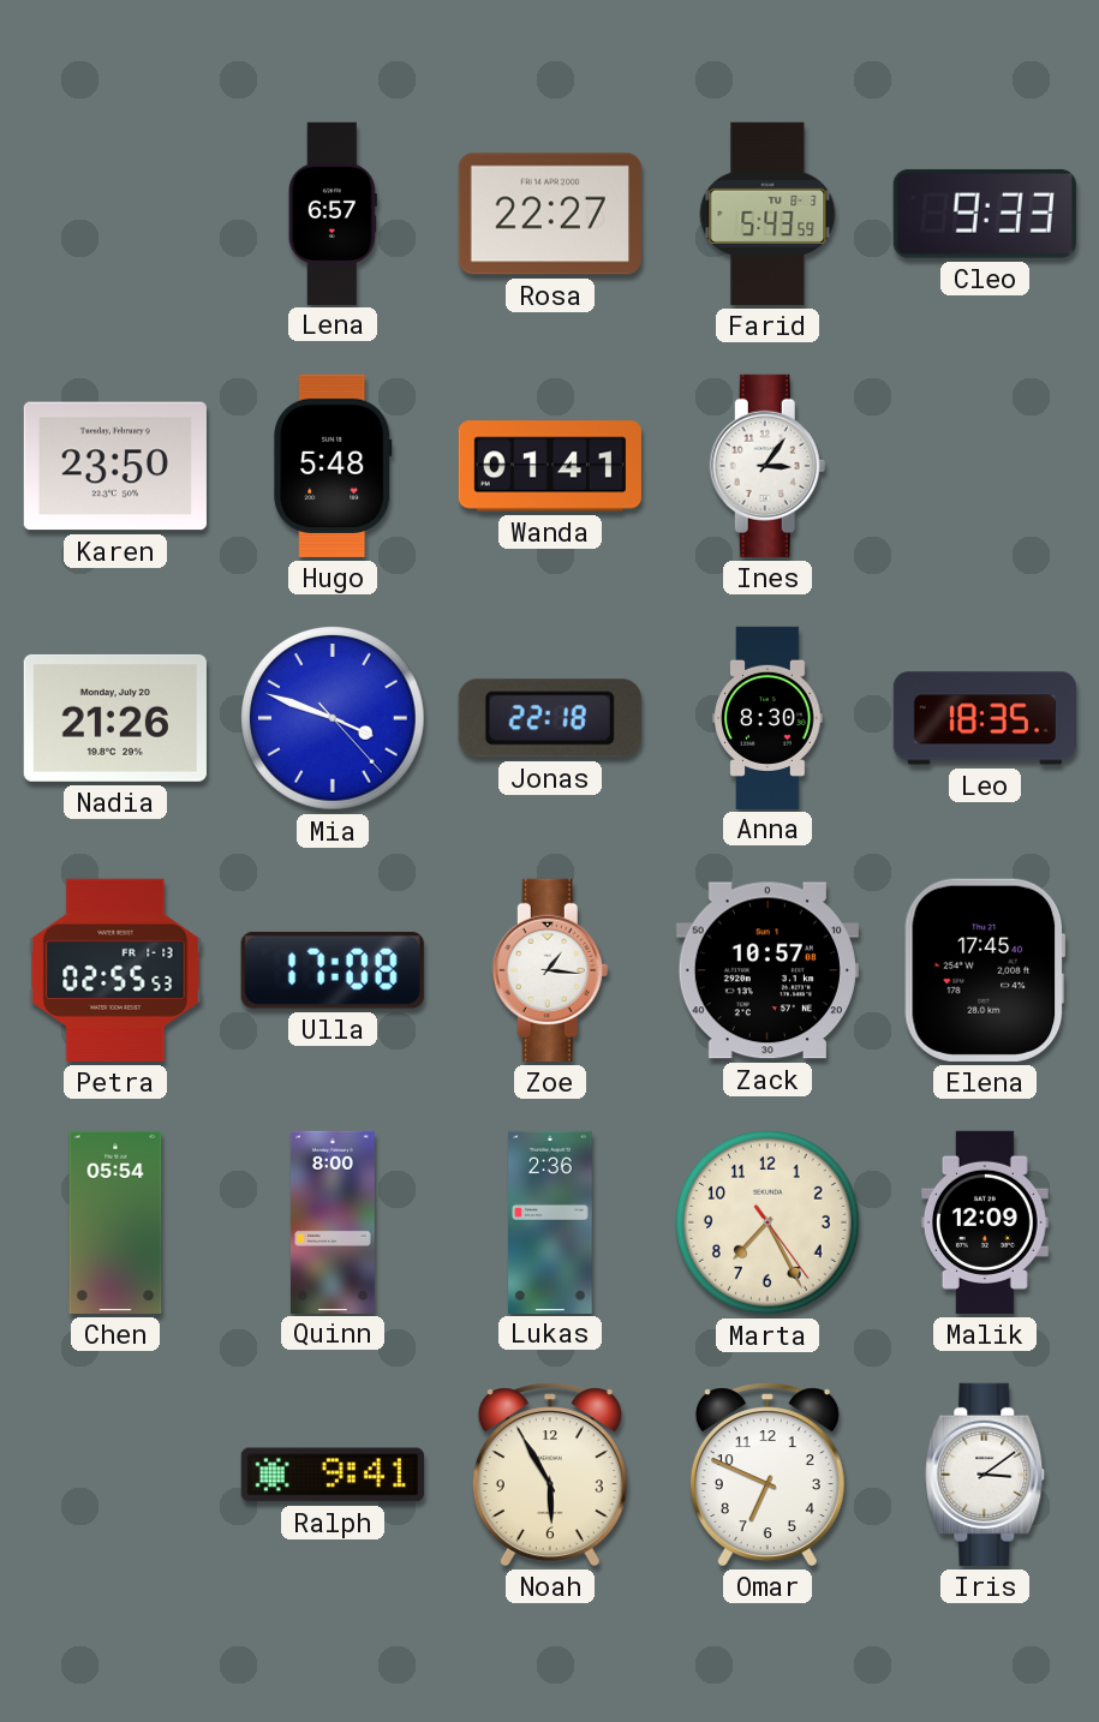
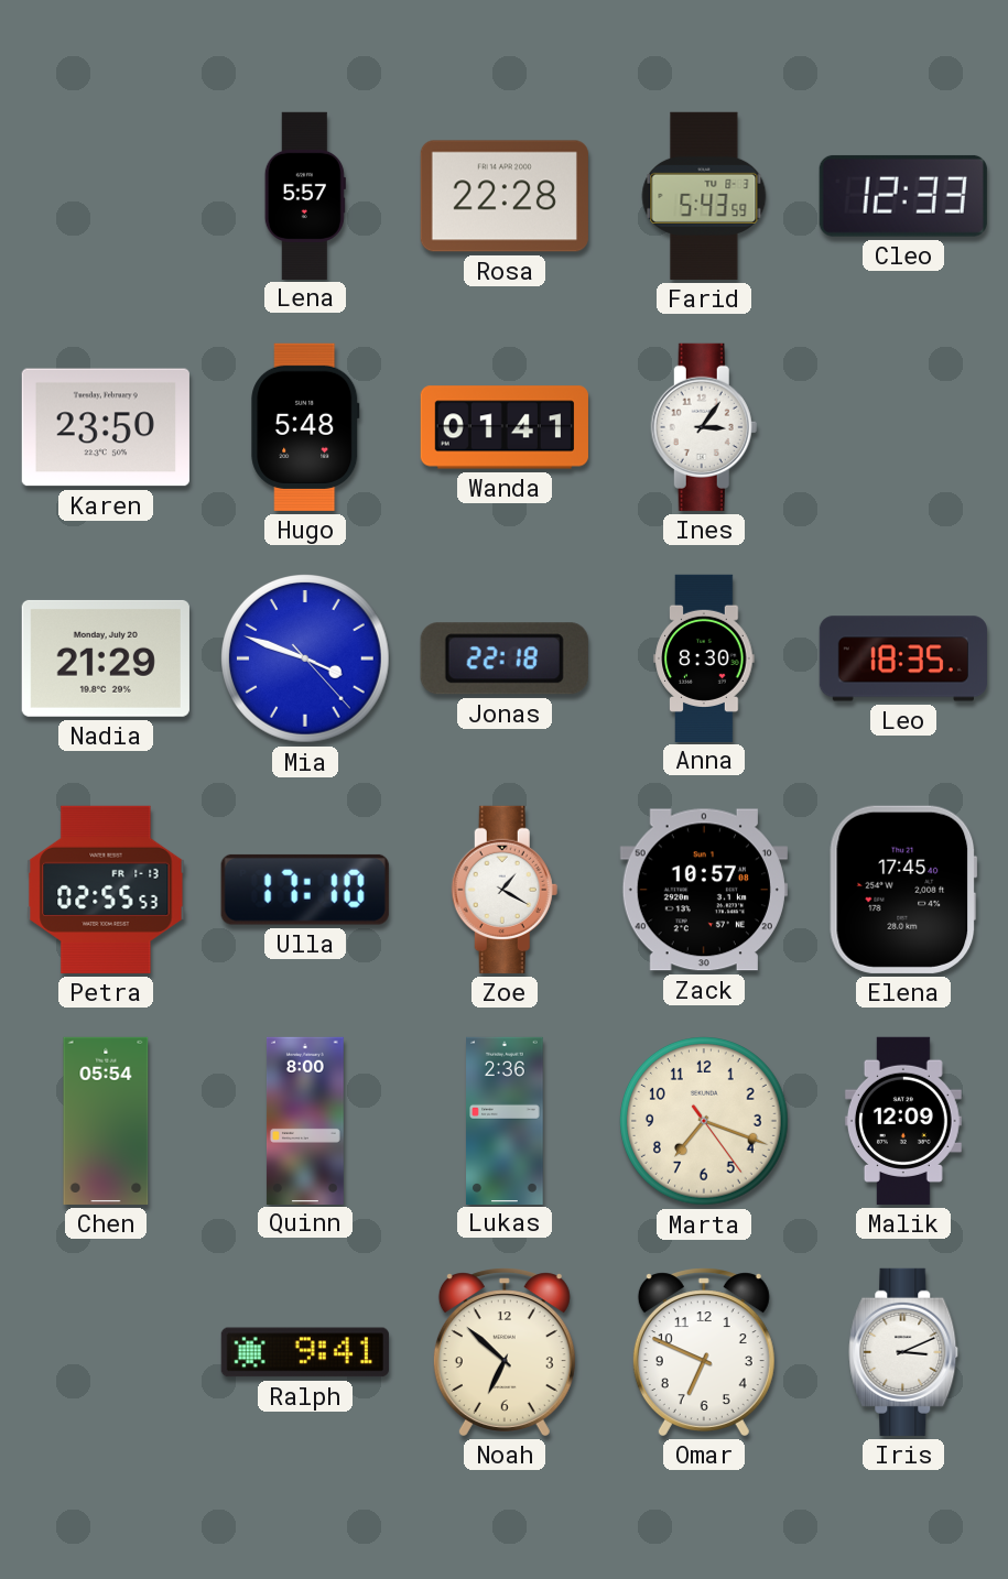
Lena: 6:57 -> 5:57
Rosa: 22:27 -> 22:28
Cleo: 9:33 -> 12:33
Nadia: 21:26 -> 21:29
Ulla: 17:08 -> 17:10
Zoe: 1:16 -> 1:20
Marta: 7:25 -> 7:18
Noah: 5:55 -> 6:52
Iris: 3:09 -> 3:11
